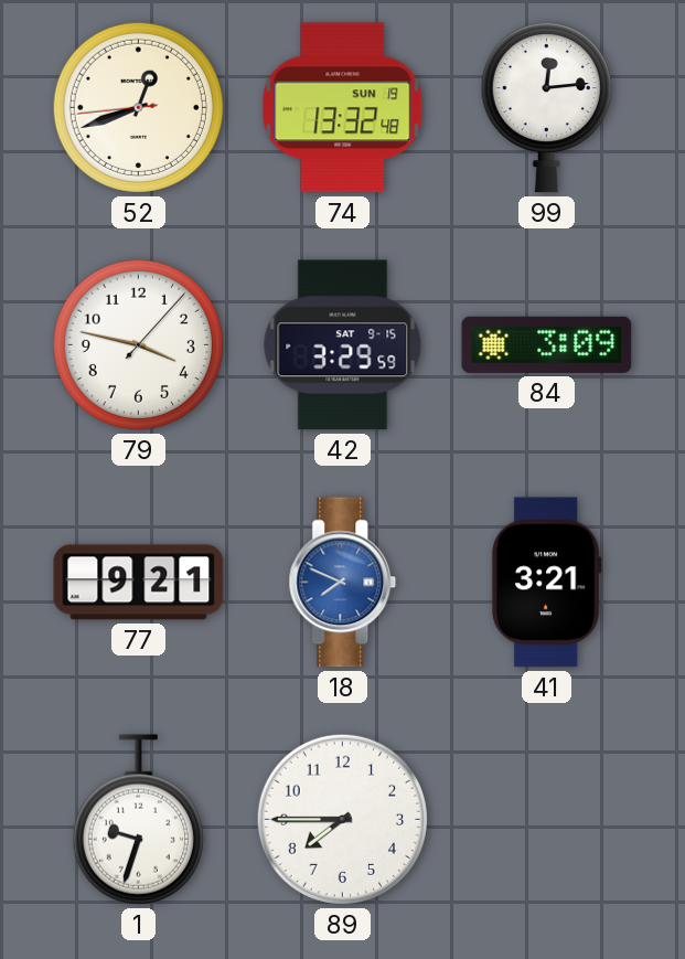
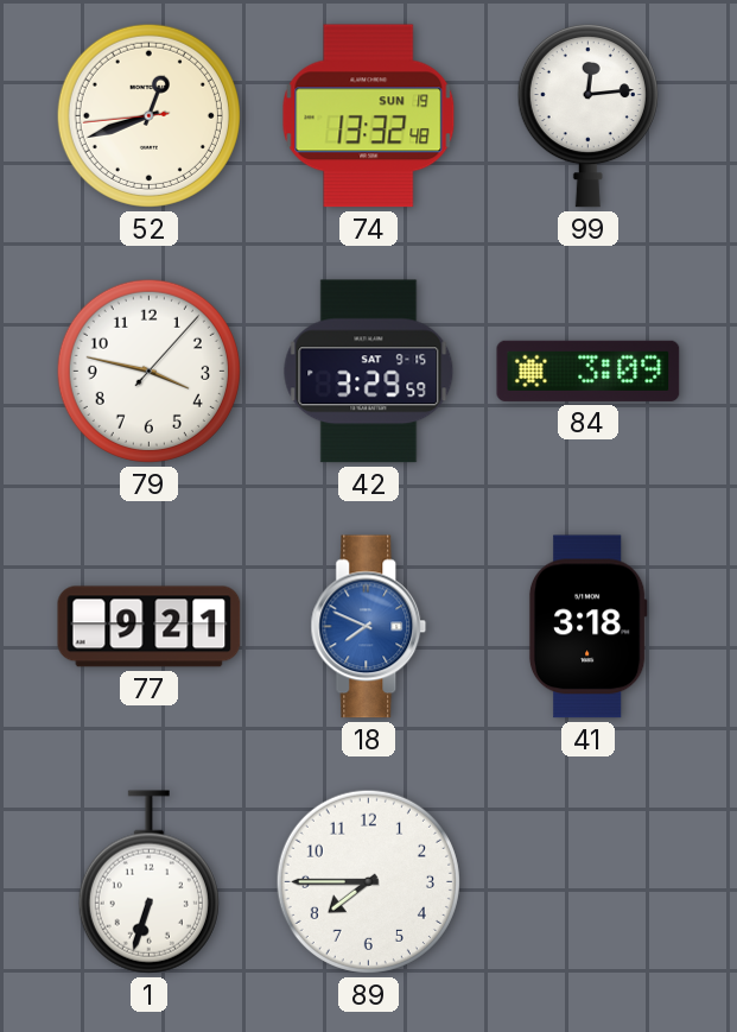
41: 3:21 -> 3:18
1: 9:33 -> 6:33
